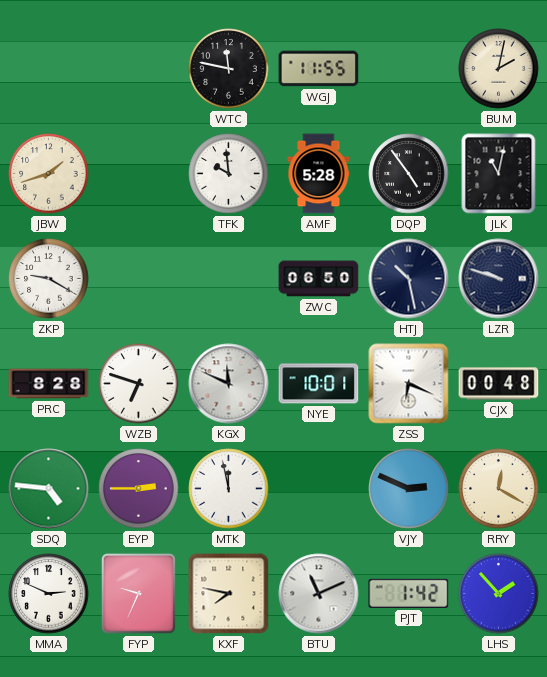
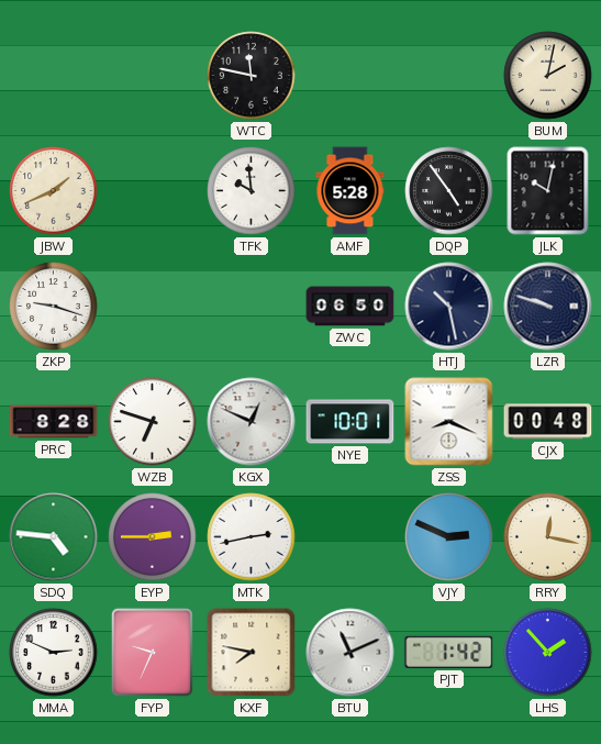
WGJ: 11:55 -> none
JBW: 1:42 -> 1:41
JLK: 11:02 -> 10:02
ZKP: 9:20 -> 9:18
KGX: 11:49 -> 12:49
ZSS: 6:19 -> 8:19
MTK: 11:58 -> 2:43
RRY: 12:20 -> 12:17
